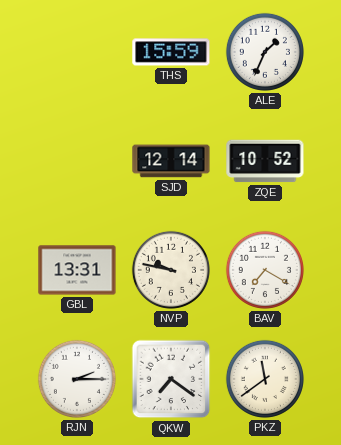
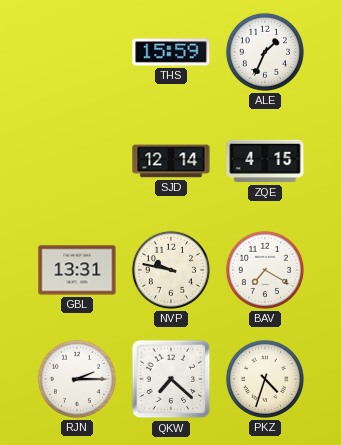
ZQE: 10:52 -> 4:15
QKW: 7:21 -> 7:22
PKZ: 11:39 -> 4:33
